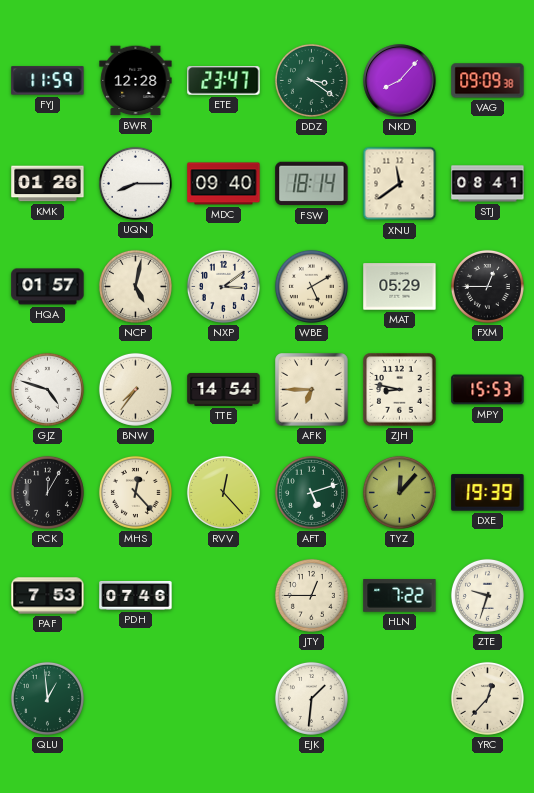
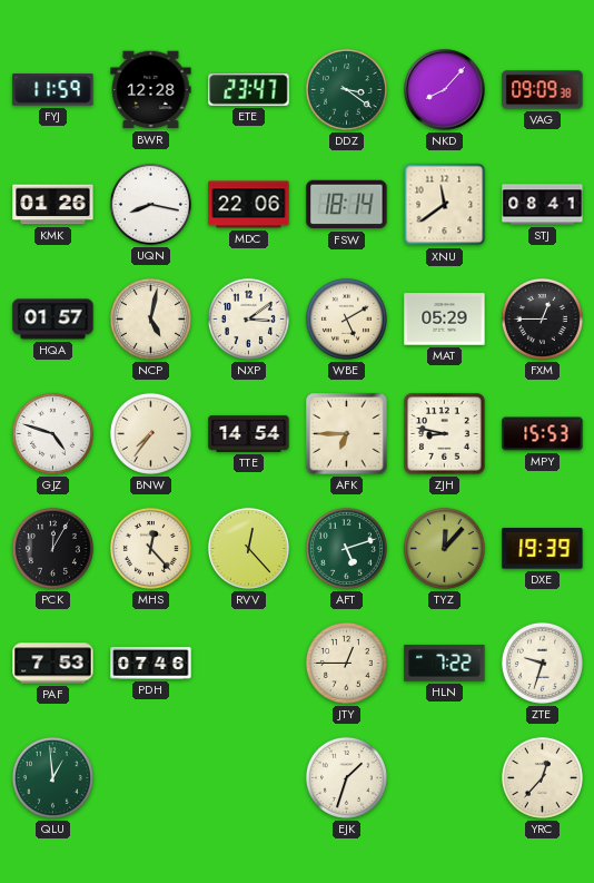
UQN: 8:15 -> 8:17
MDC: 09:40 -> 22:06
EJK: 1:31 -> 1:33
